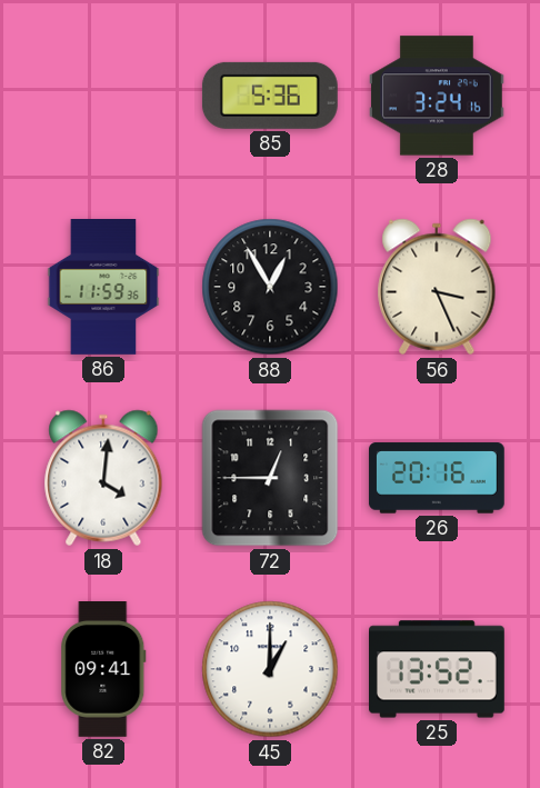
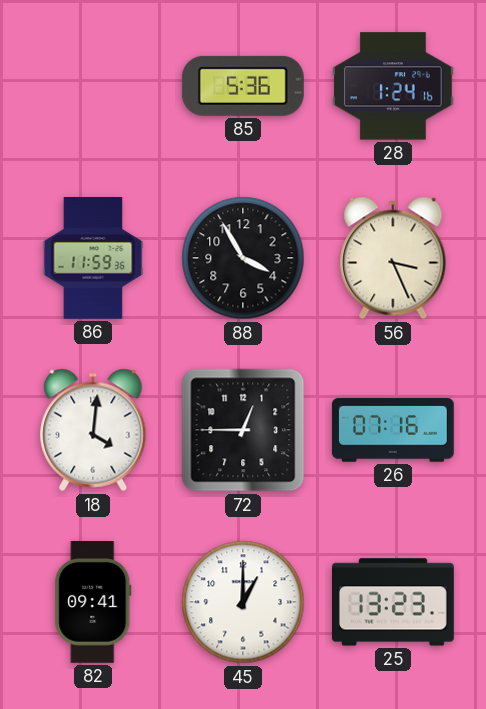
28: 3:24 -> 1:24
88: 12:55 -> 3:55
26: 20:16 -> 07:16
25: 13:52 -> 13:23
